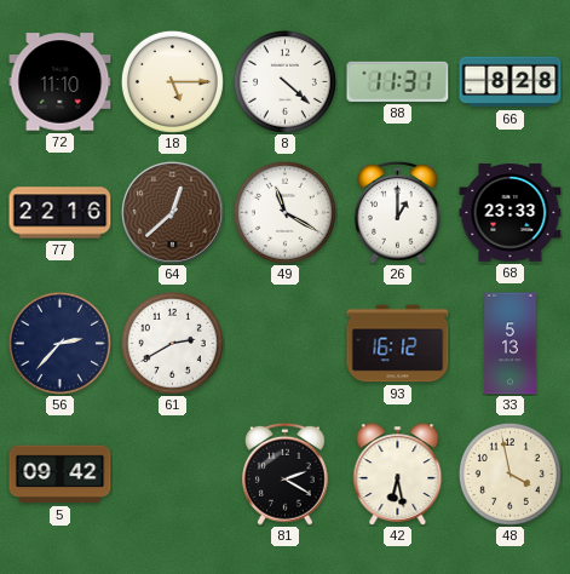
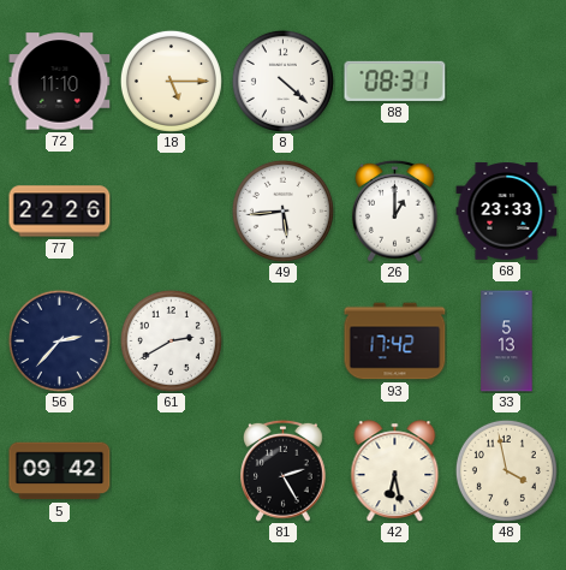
88: 11:31 -> 08:31
66: 8:28 -> none
77: 22:16 -> 22:26
64: 12:38 -> none
49: 11:20 -> 5:44
93: 16:12 -> 17:42
81: 2:20 -> 2:25
